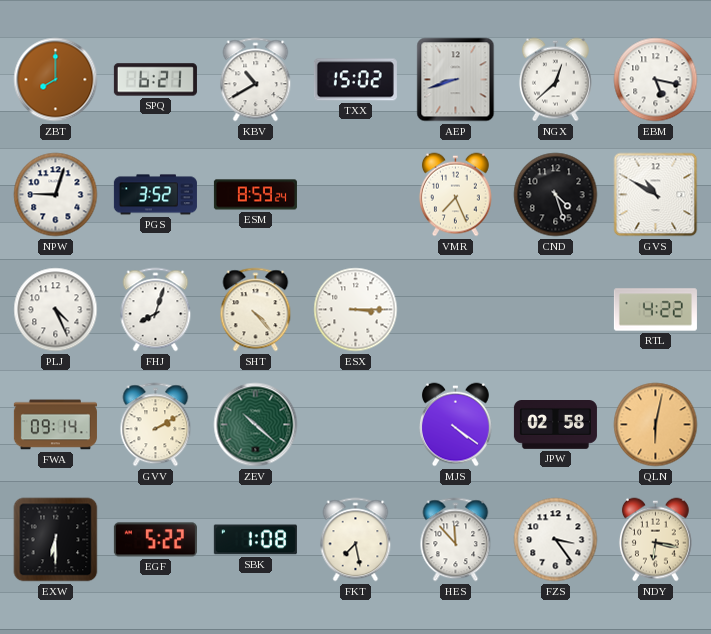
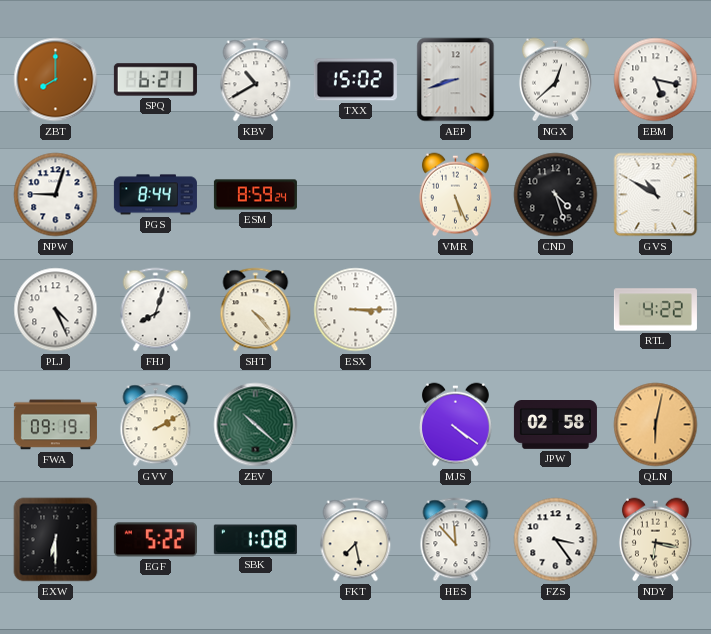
PGS: 3:52 -> 8:44
VMR: 7:26 -> 5:26
FWA: 09:14 -> 09:19
